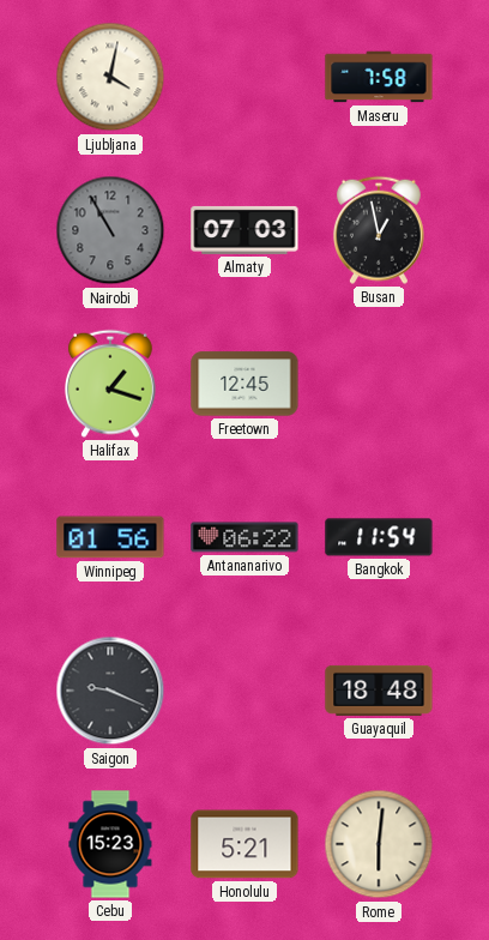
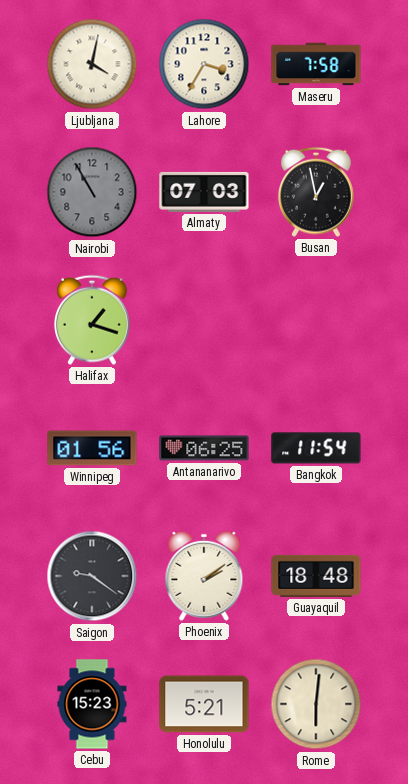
Lahore: none -> 3:35
Freetown: 12:45 -> none
Antananarivo: 06:22 -> 06:25
Saigon: 9:19 -> 9:21
Phoenix: none -> 2:09
